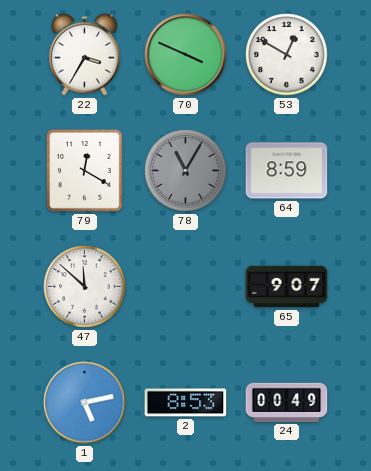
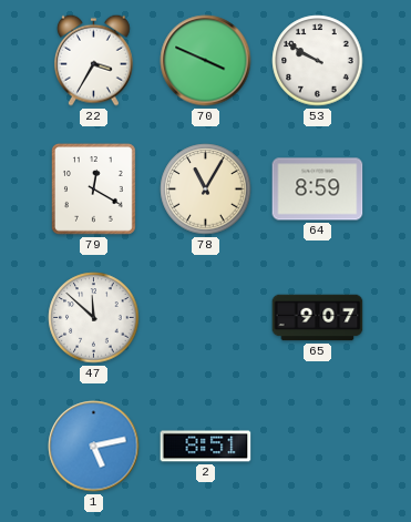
53: 12:50 -> 9:50
78 dial: grey -> cream
2: 8:53 -> 8:51
24: 00:49 -> none
